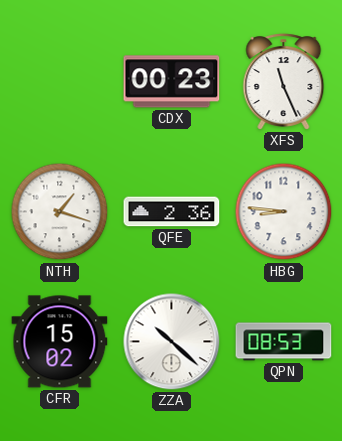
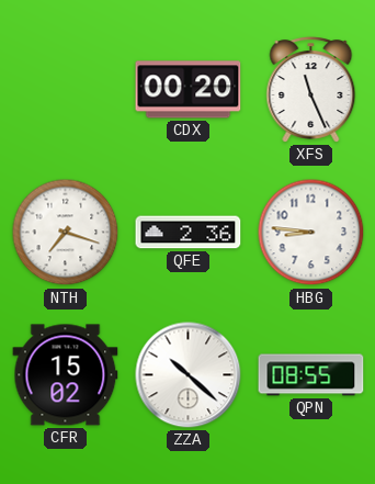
CDX: 00:23 -> 00:20
NTH: 1:18 -> 7:18
QPN: 08:53 -> 08:55
